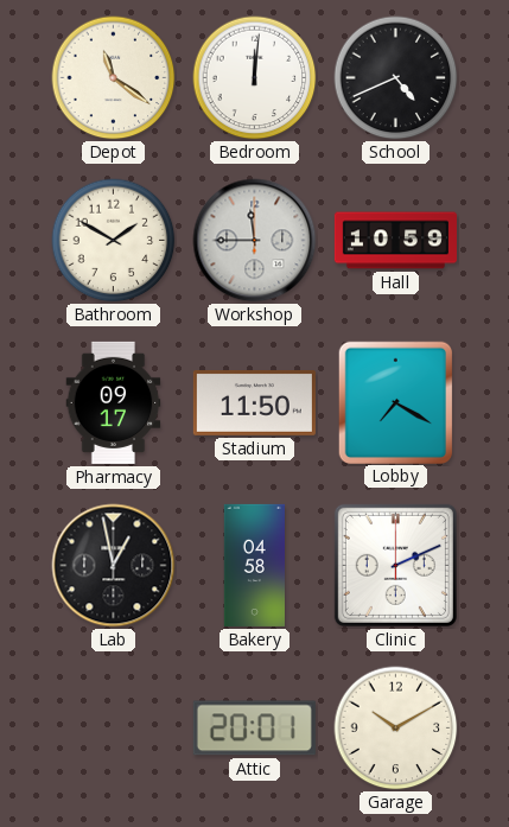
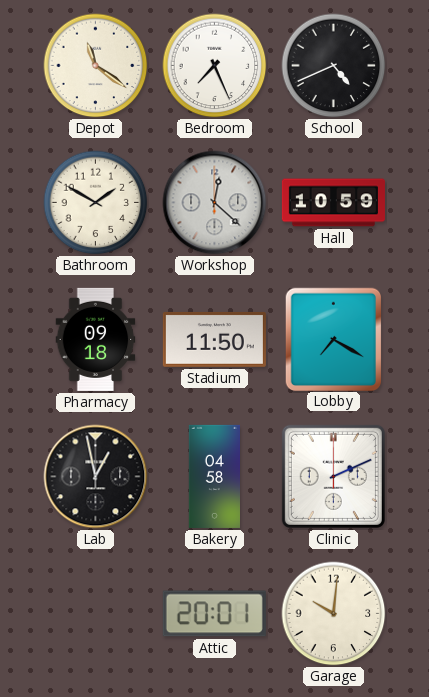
Bedroom: 12:01 -> 7:26
Workshop: 11:45 -> 12:22
Pharmacy: 09:17 -> 09:18
Garage: 10:10 -> 10:01
